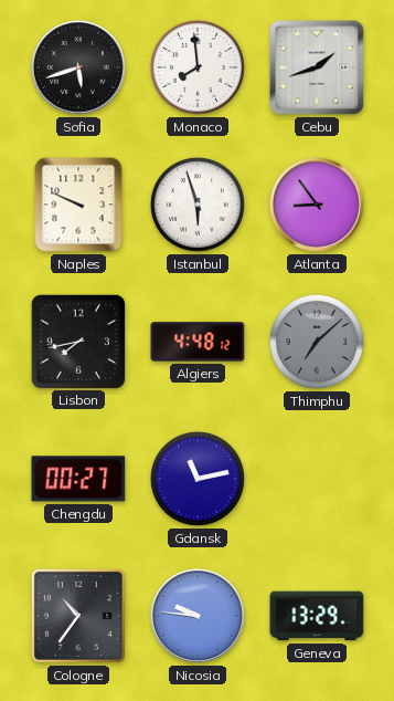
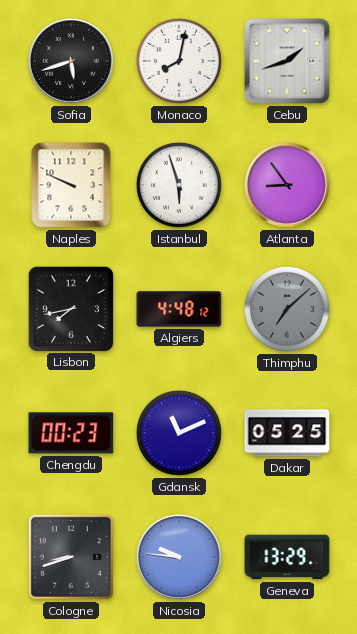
Monaco: 7:59 -> 8:02
Chengdu: 00:27 -> 00:23
Gdansk: 11:13 -> 11:11
Dakar: none -> 05:25
Cologne: 10:36 -> 8:42
